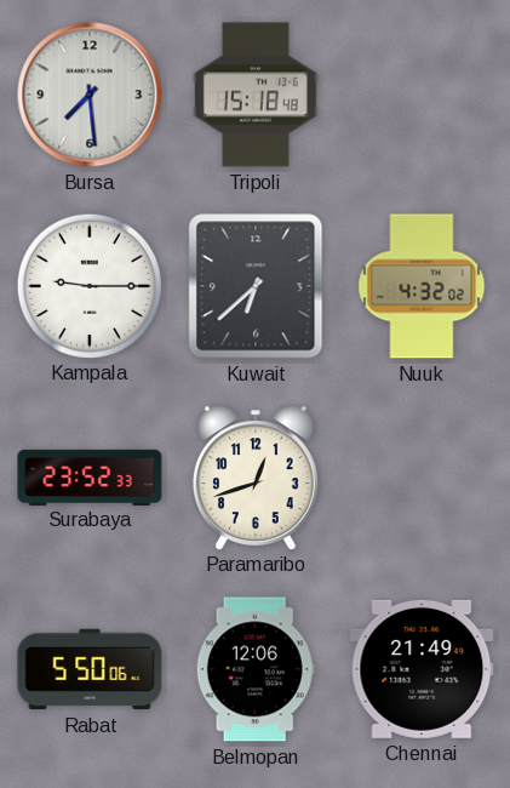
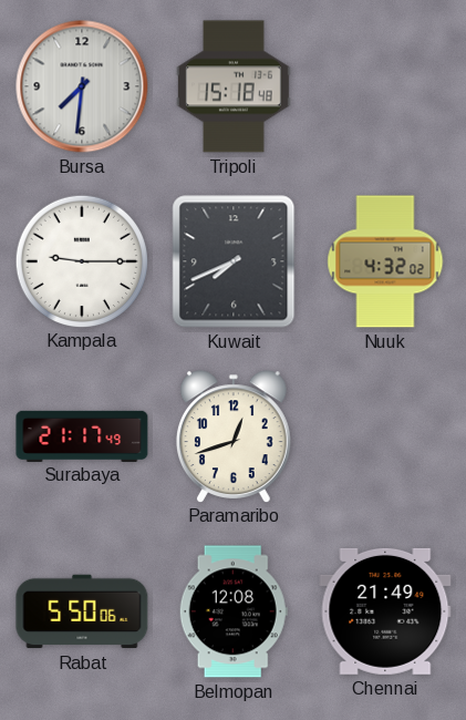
Bursa: 7:29 -> 7:31
Kuwait: 6:38 -> 7:41
Surabaya: 23:52 -> 21:17
Belmopan: 12:06 -> 12:08
